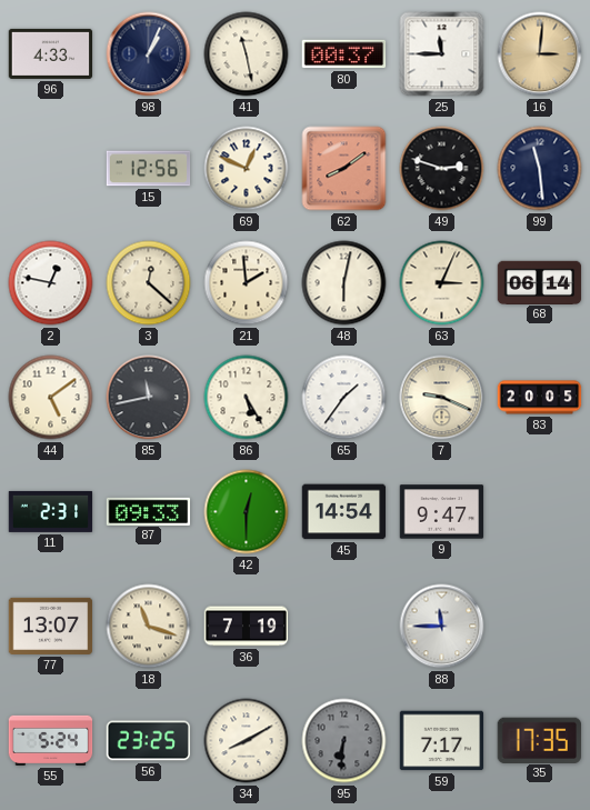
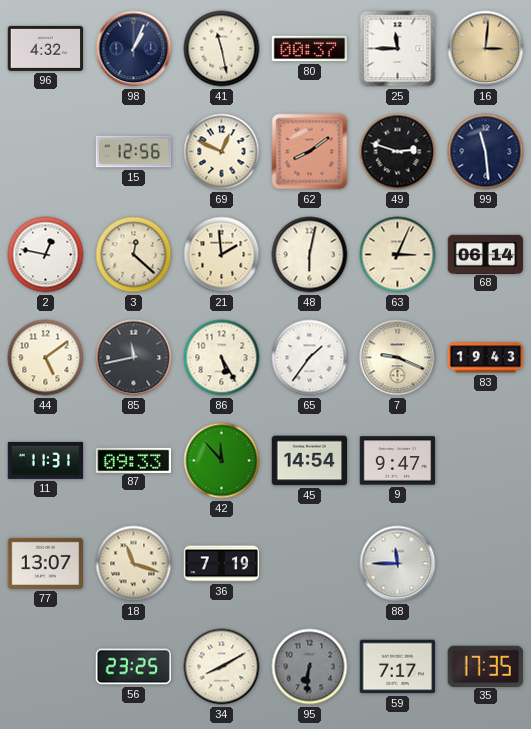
96: 4:33 -> 4:32
83: 20:05 -> 19:43
11: 2:31 -> 11:31
42: 12:30 -> 11:53
55: 5:24 -> none
